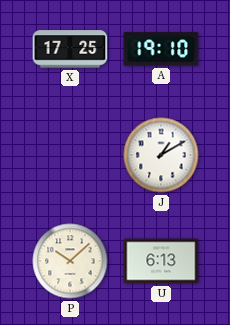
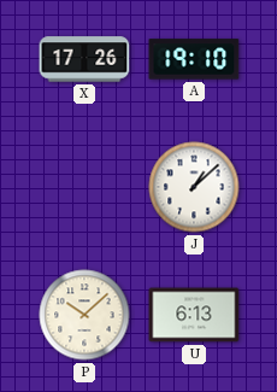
X: 17:25 -> 17:26
J: 1:10 -> 1:08
